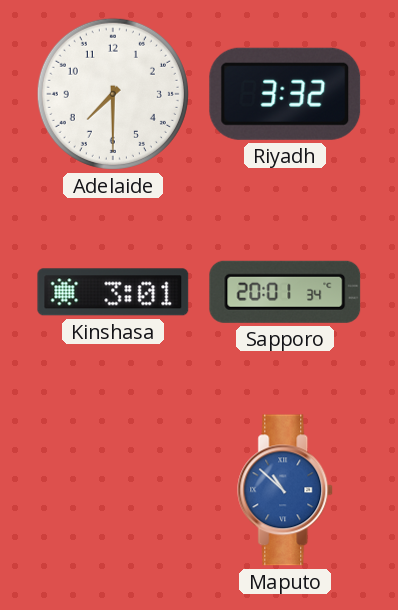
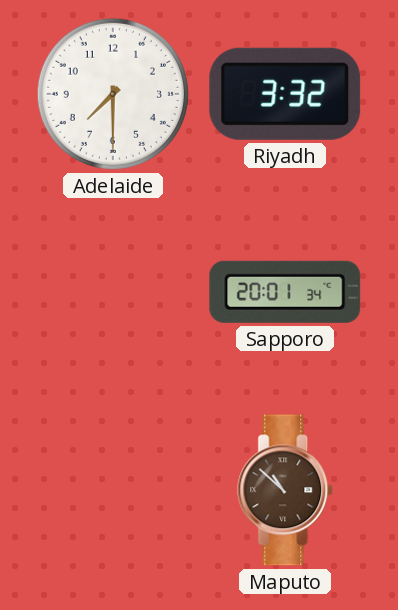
Kinshasa: 3:01 -> none
Maputo dial: blue -> brown
